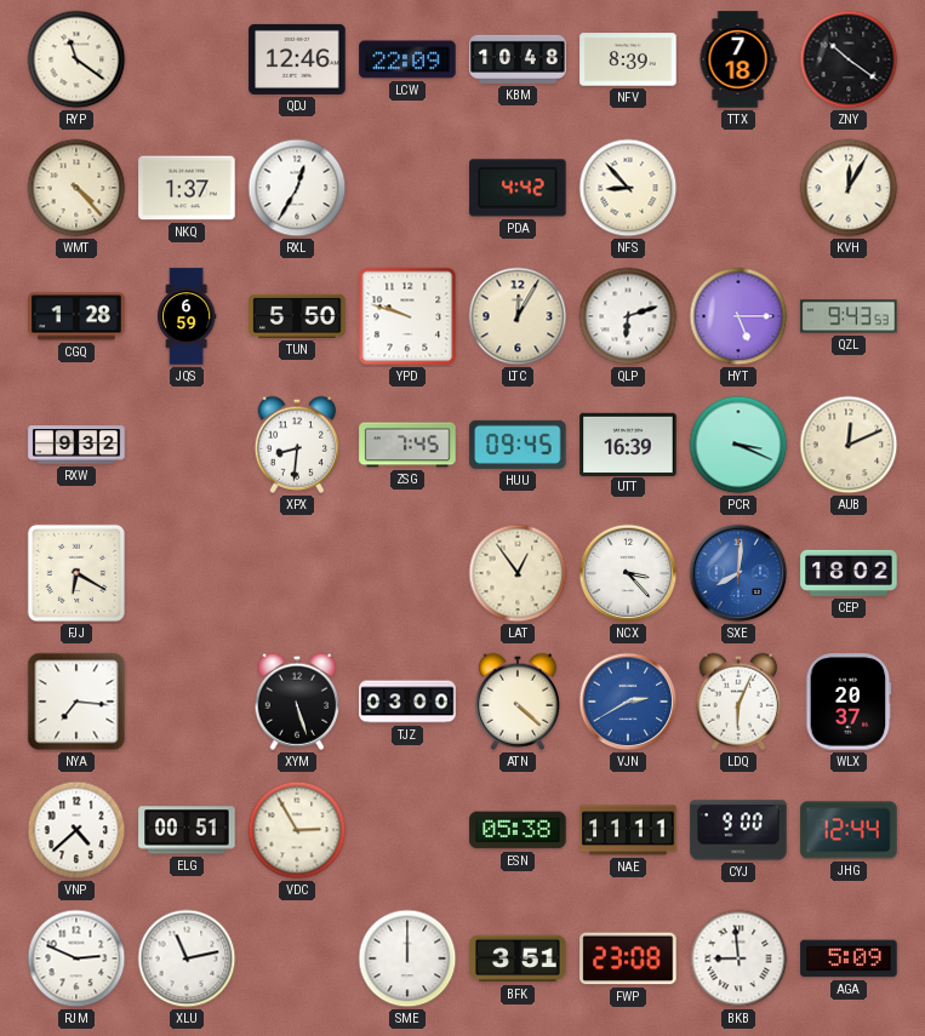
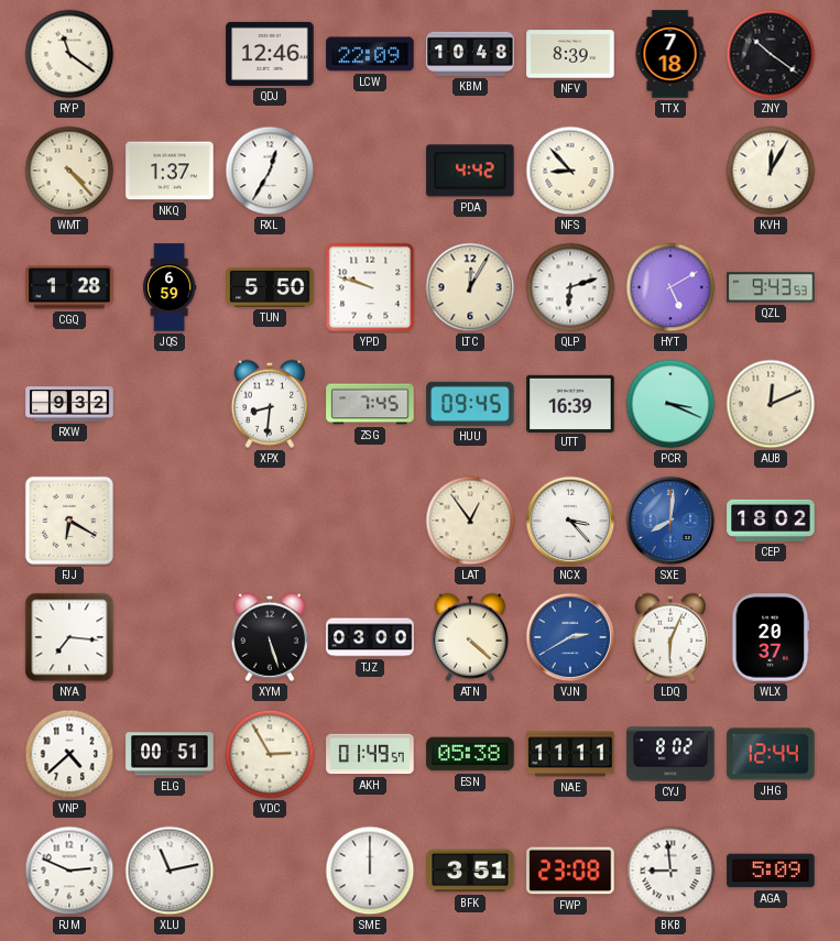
HYT: 5:15 -> 5:10
AKH: none -> 01:49
CYJ: 9:00 -> 8:02
